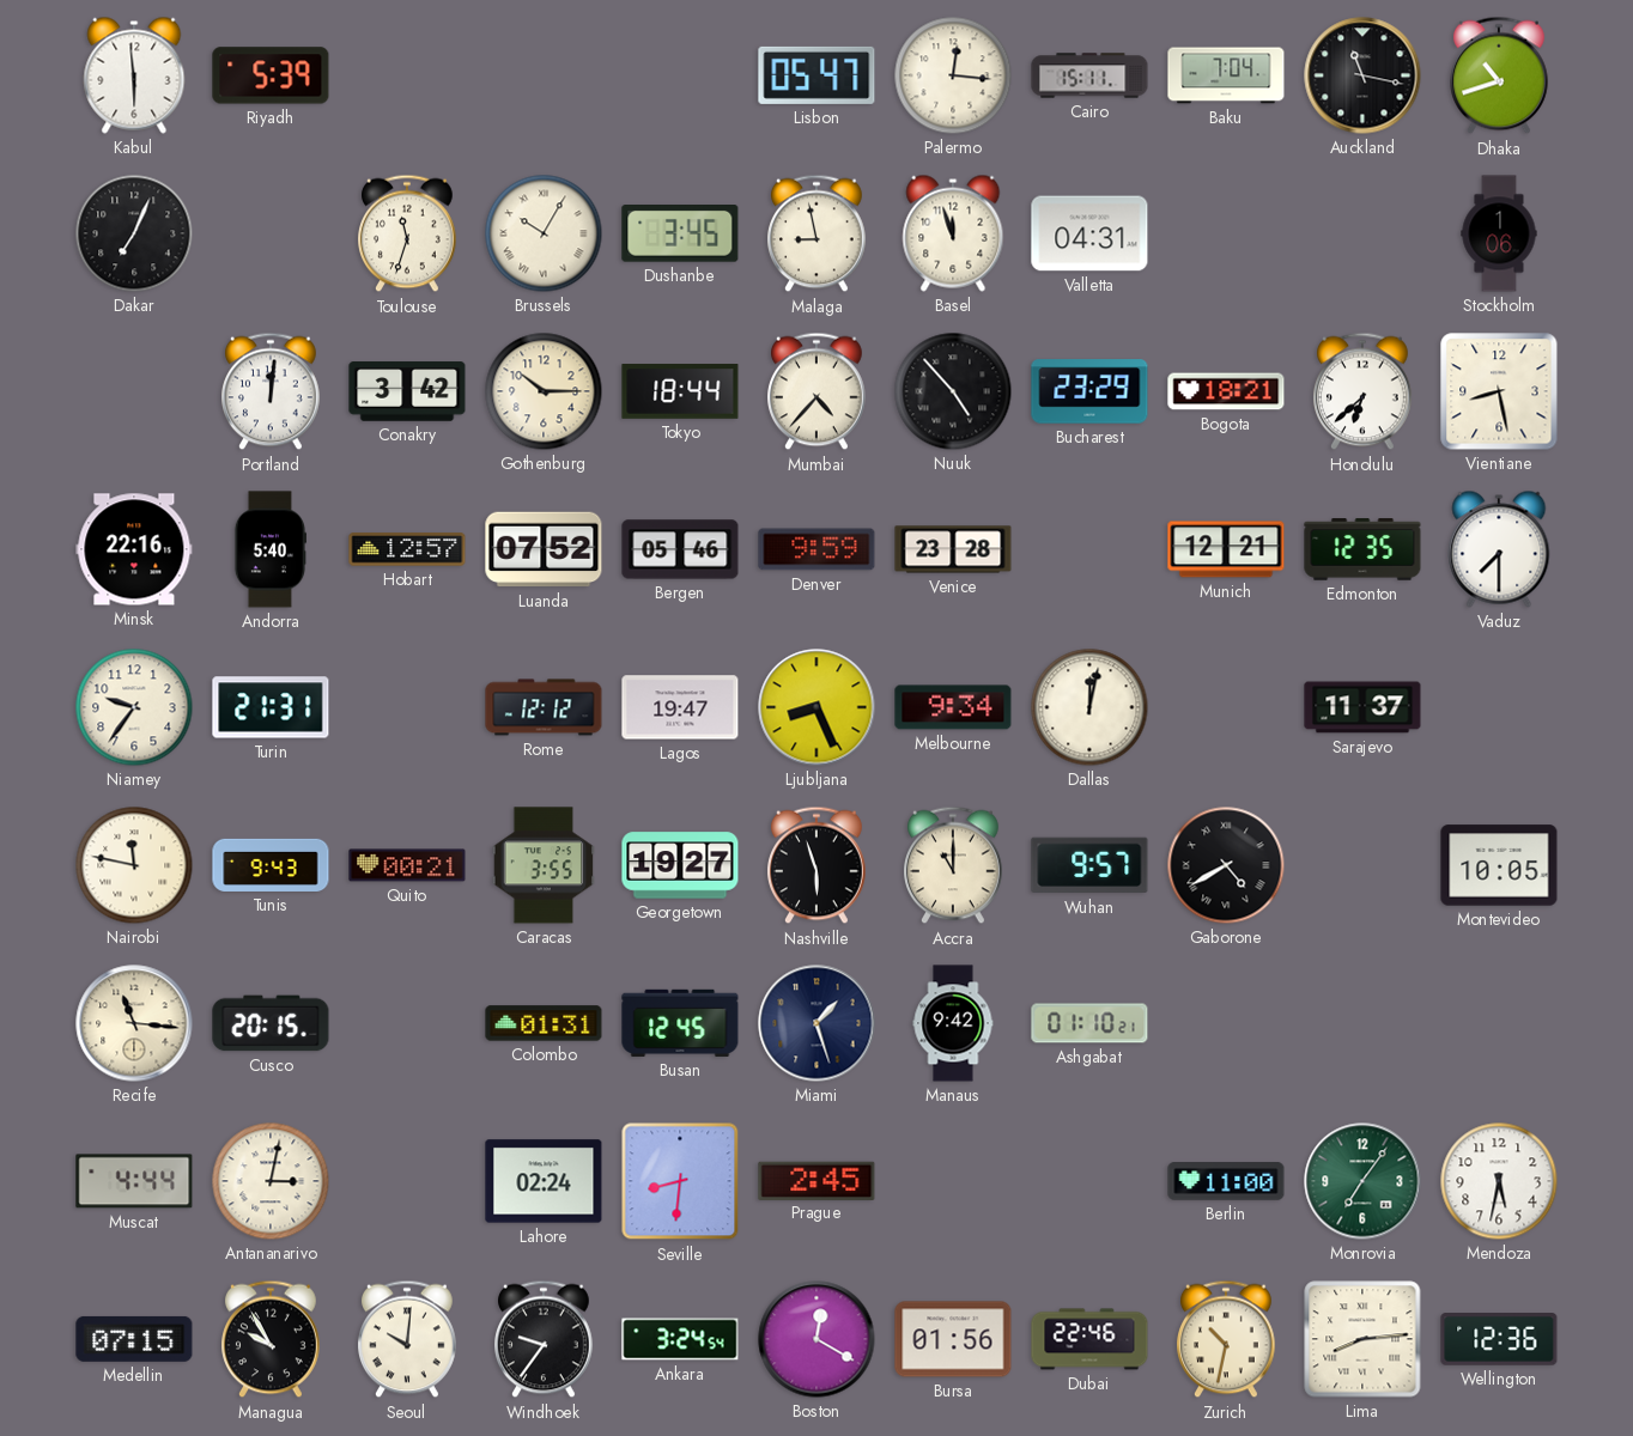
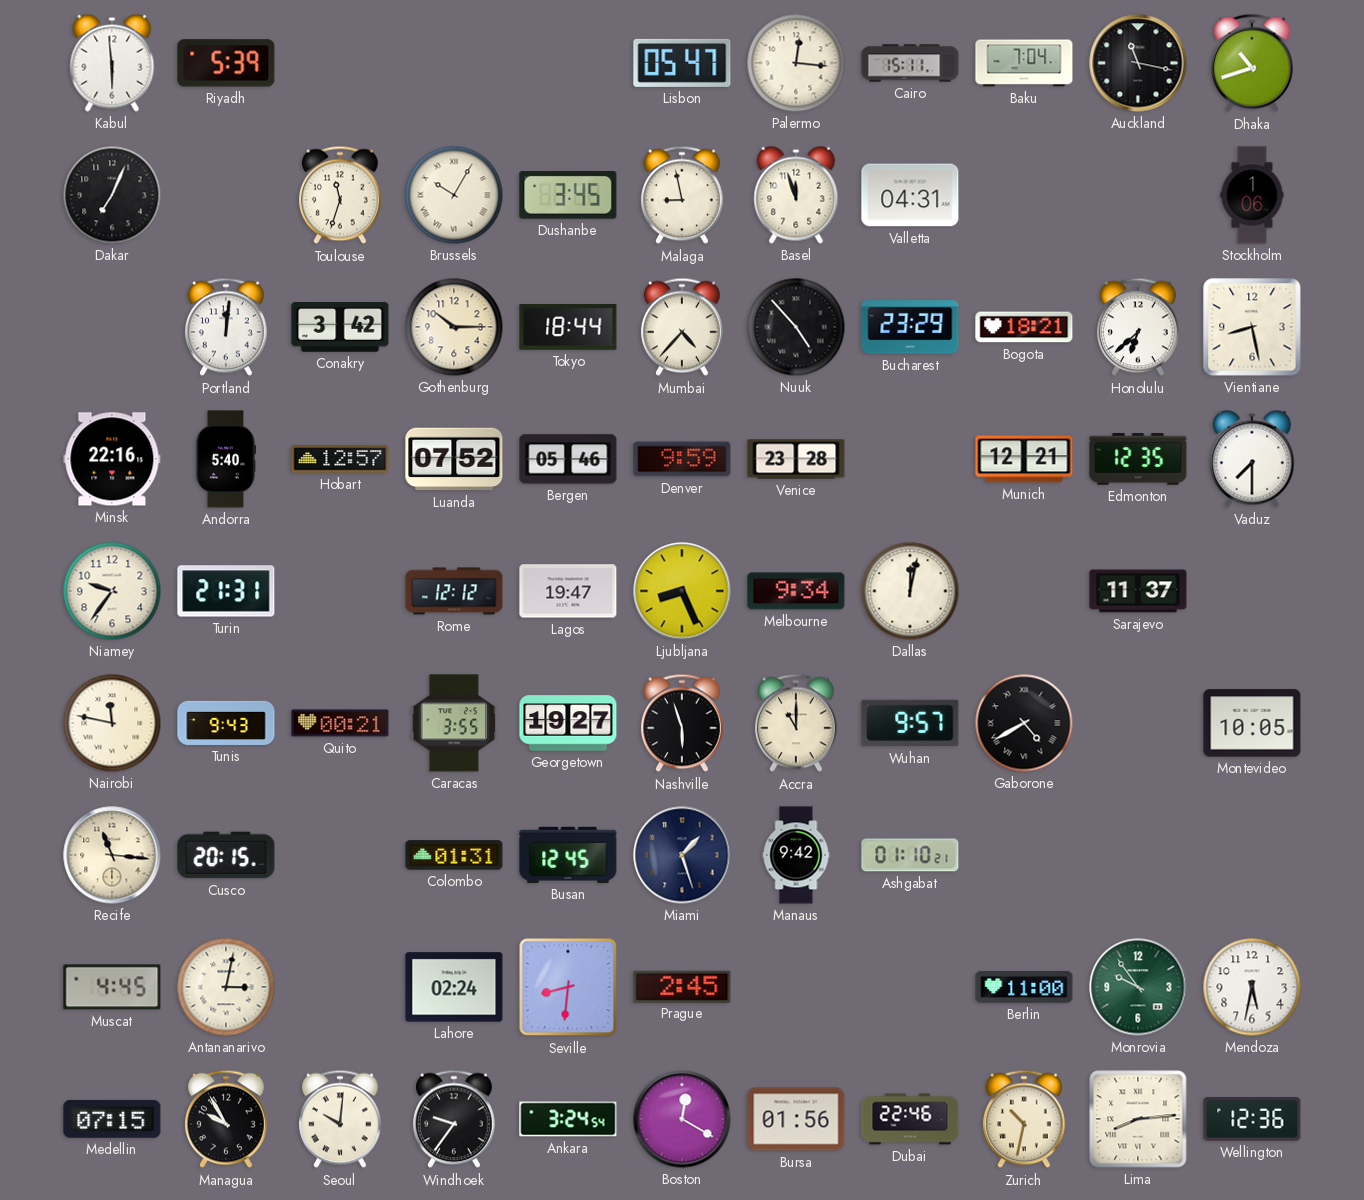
Muscat: 4:44 -> 4:45
Monrovia: 7:06 -> 9:54
